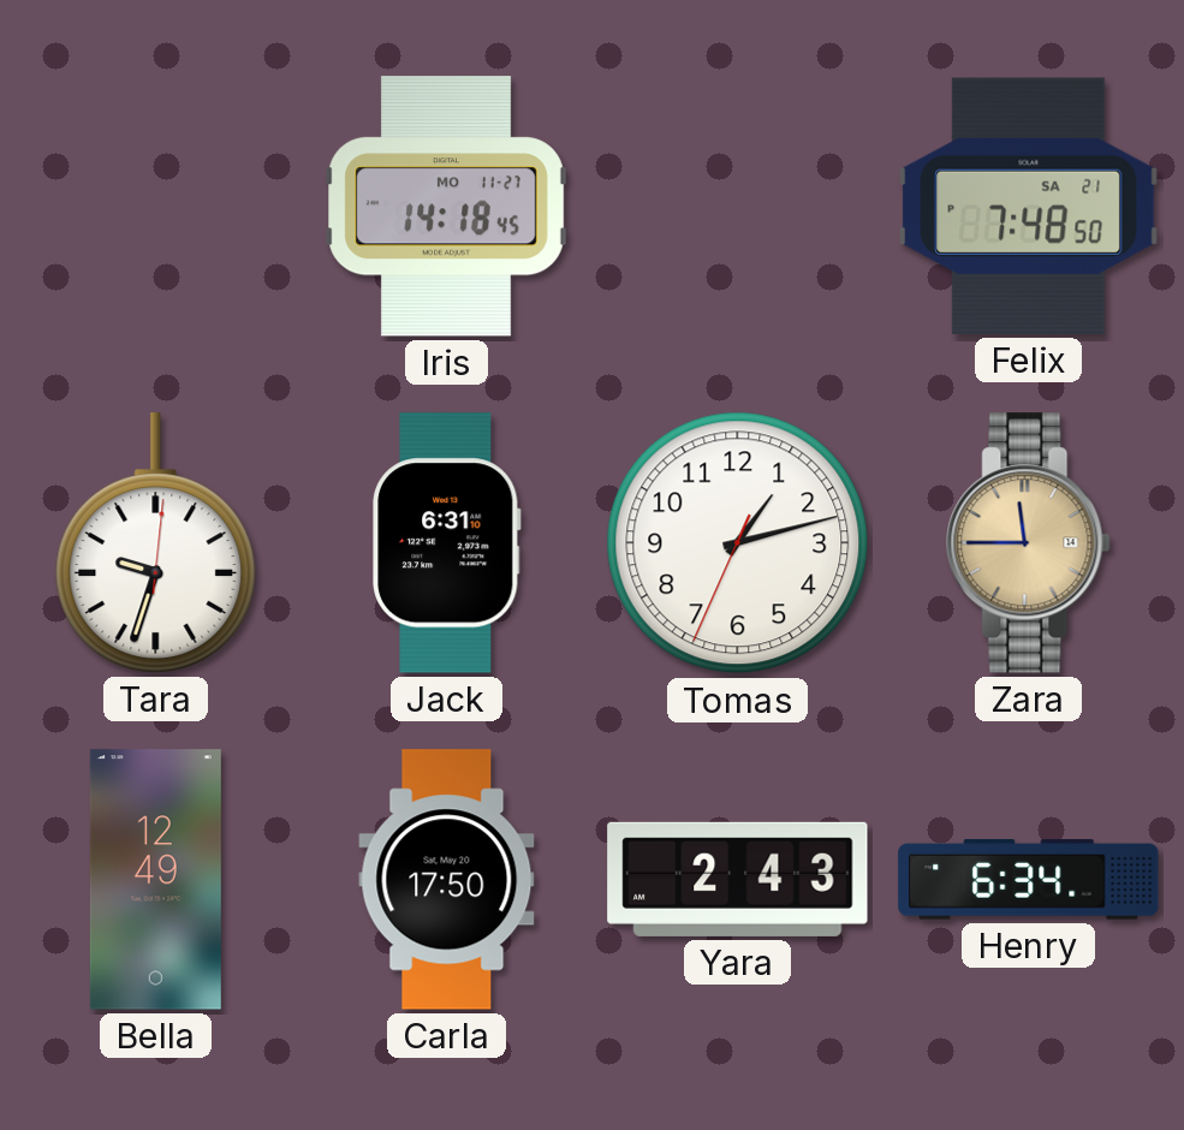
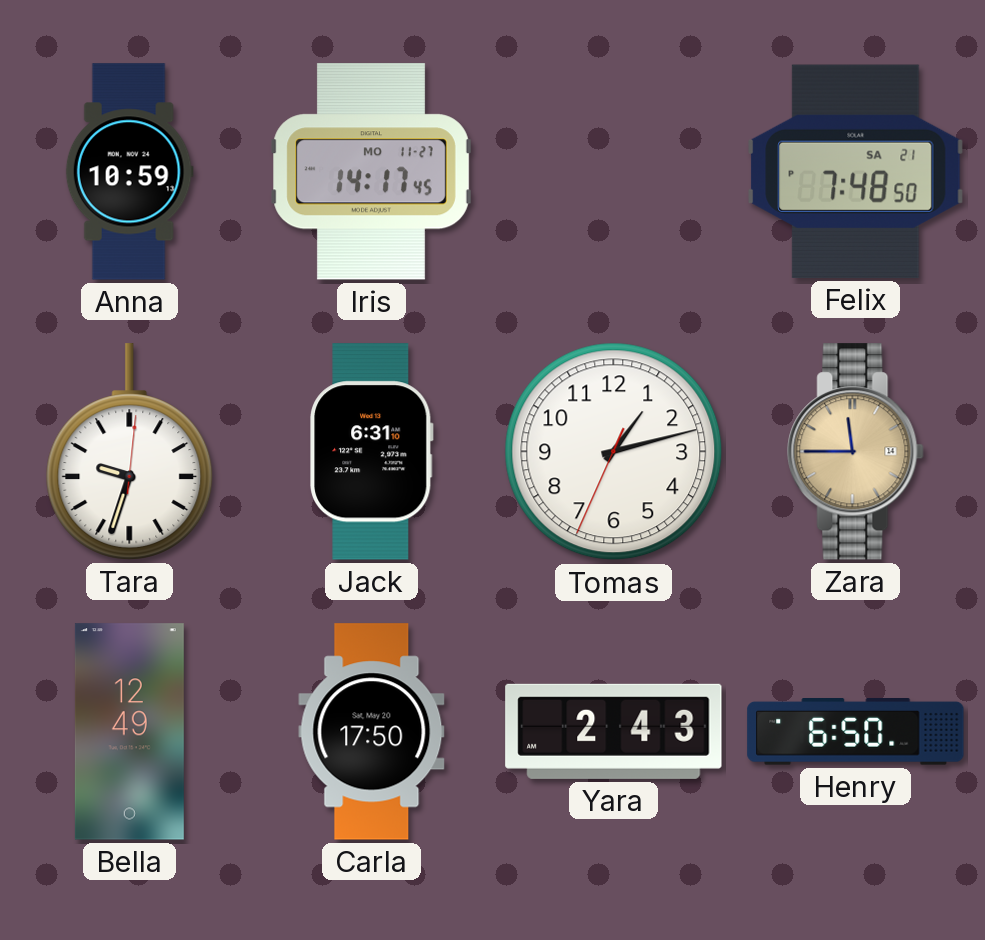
Anna: none -> 10:59
Iris: 14:18 -> 14:17
Henry: 6:34 -> 6:50
